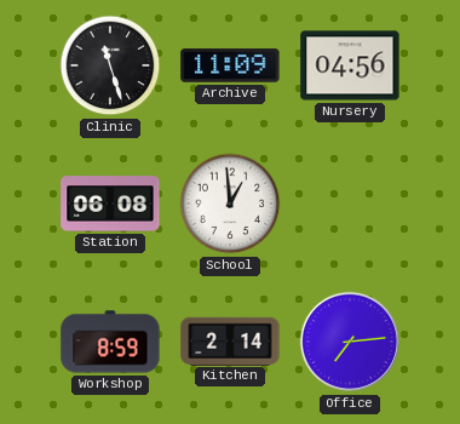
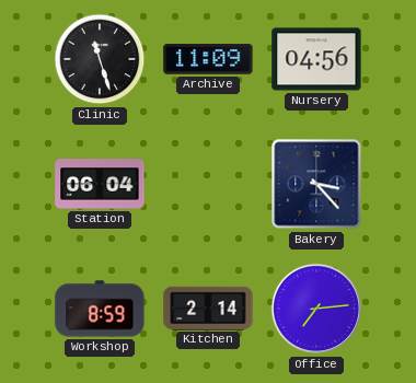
Station: 06:08 -> 06:04
School: 12:59 -> none
Bakery: none -> 3:23
